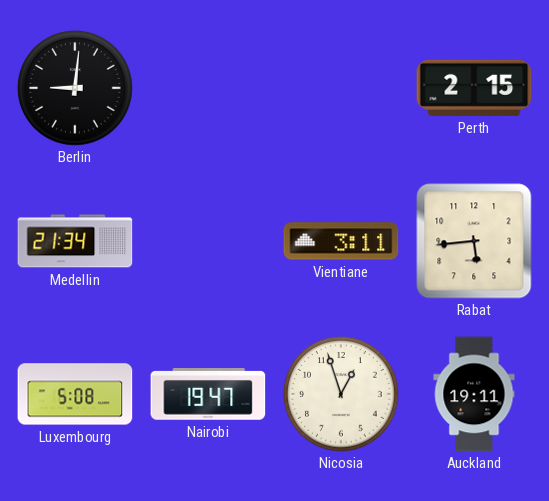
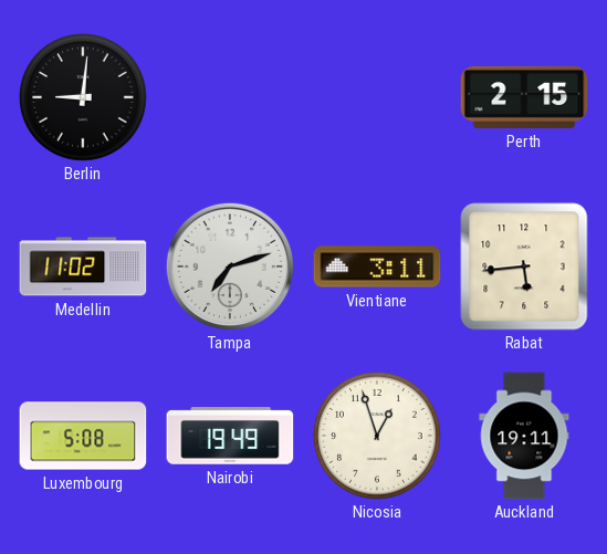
Medellin: 21:34 -> 11:02
Tampa: none -> 7:12
Nairobi: 19:47 -> 19:49
